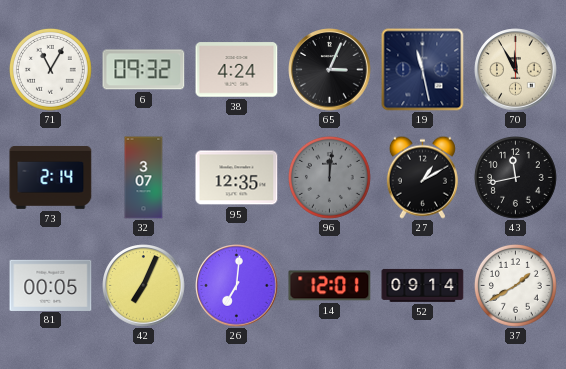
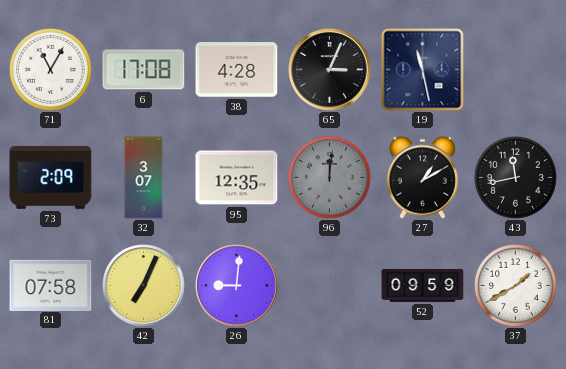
6: 09:32 -> 17:08
38: 4:24 -> 4:28
70: 11:55 -> none
73: 2:14 -> 2:09
81: 00:05 -> 07:58
26: 7:01 -> 9:01
14: 12:01 -> none
52: 09:14 -> 09:59
